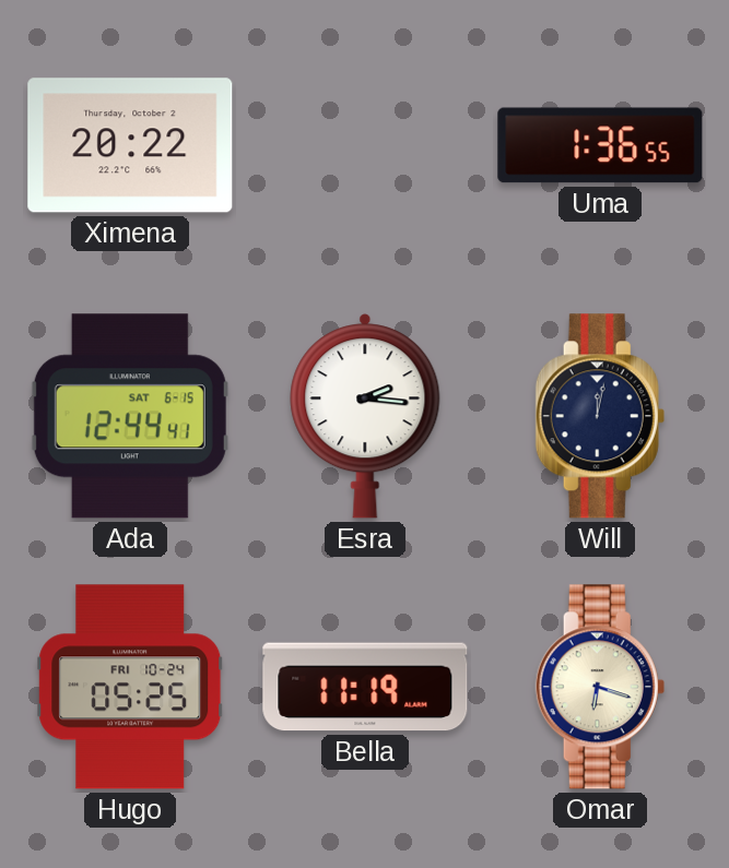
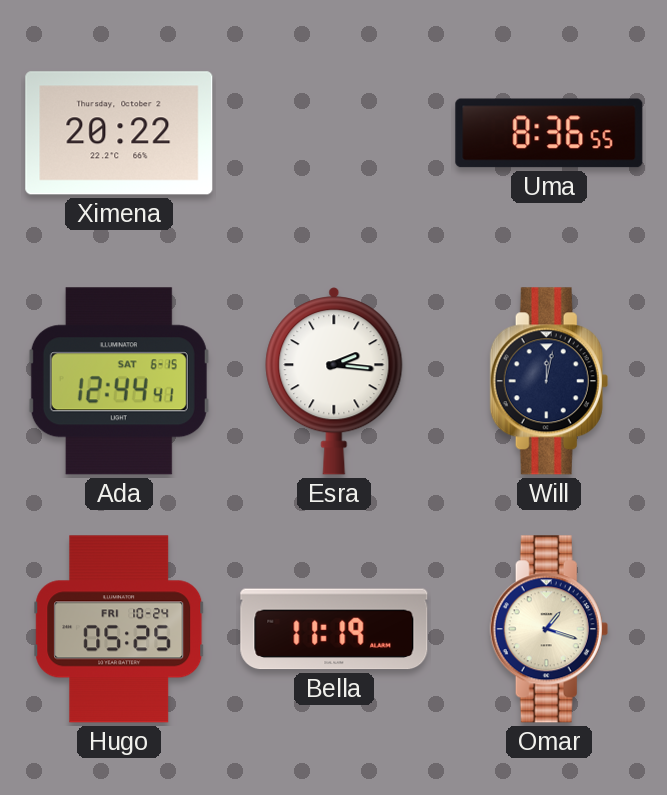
Uma: 1:36 -> 8:36
Omar: 6:18 -> 1:18
